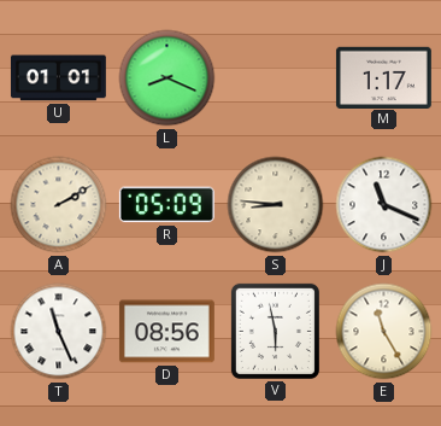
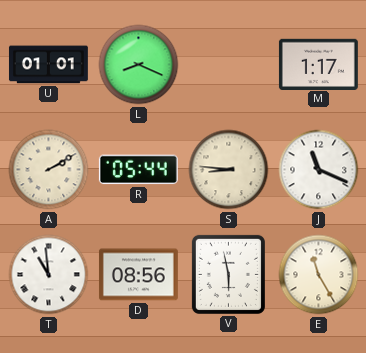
R: 05:09 -> 05:44
T: 11:26 -> 10:59
